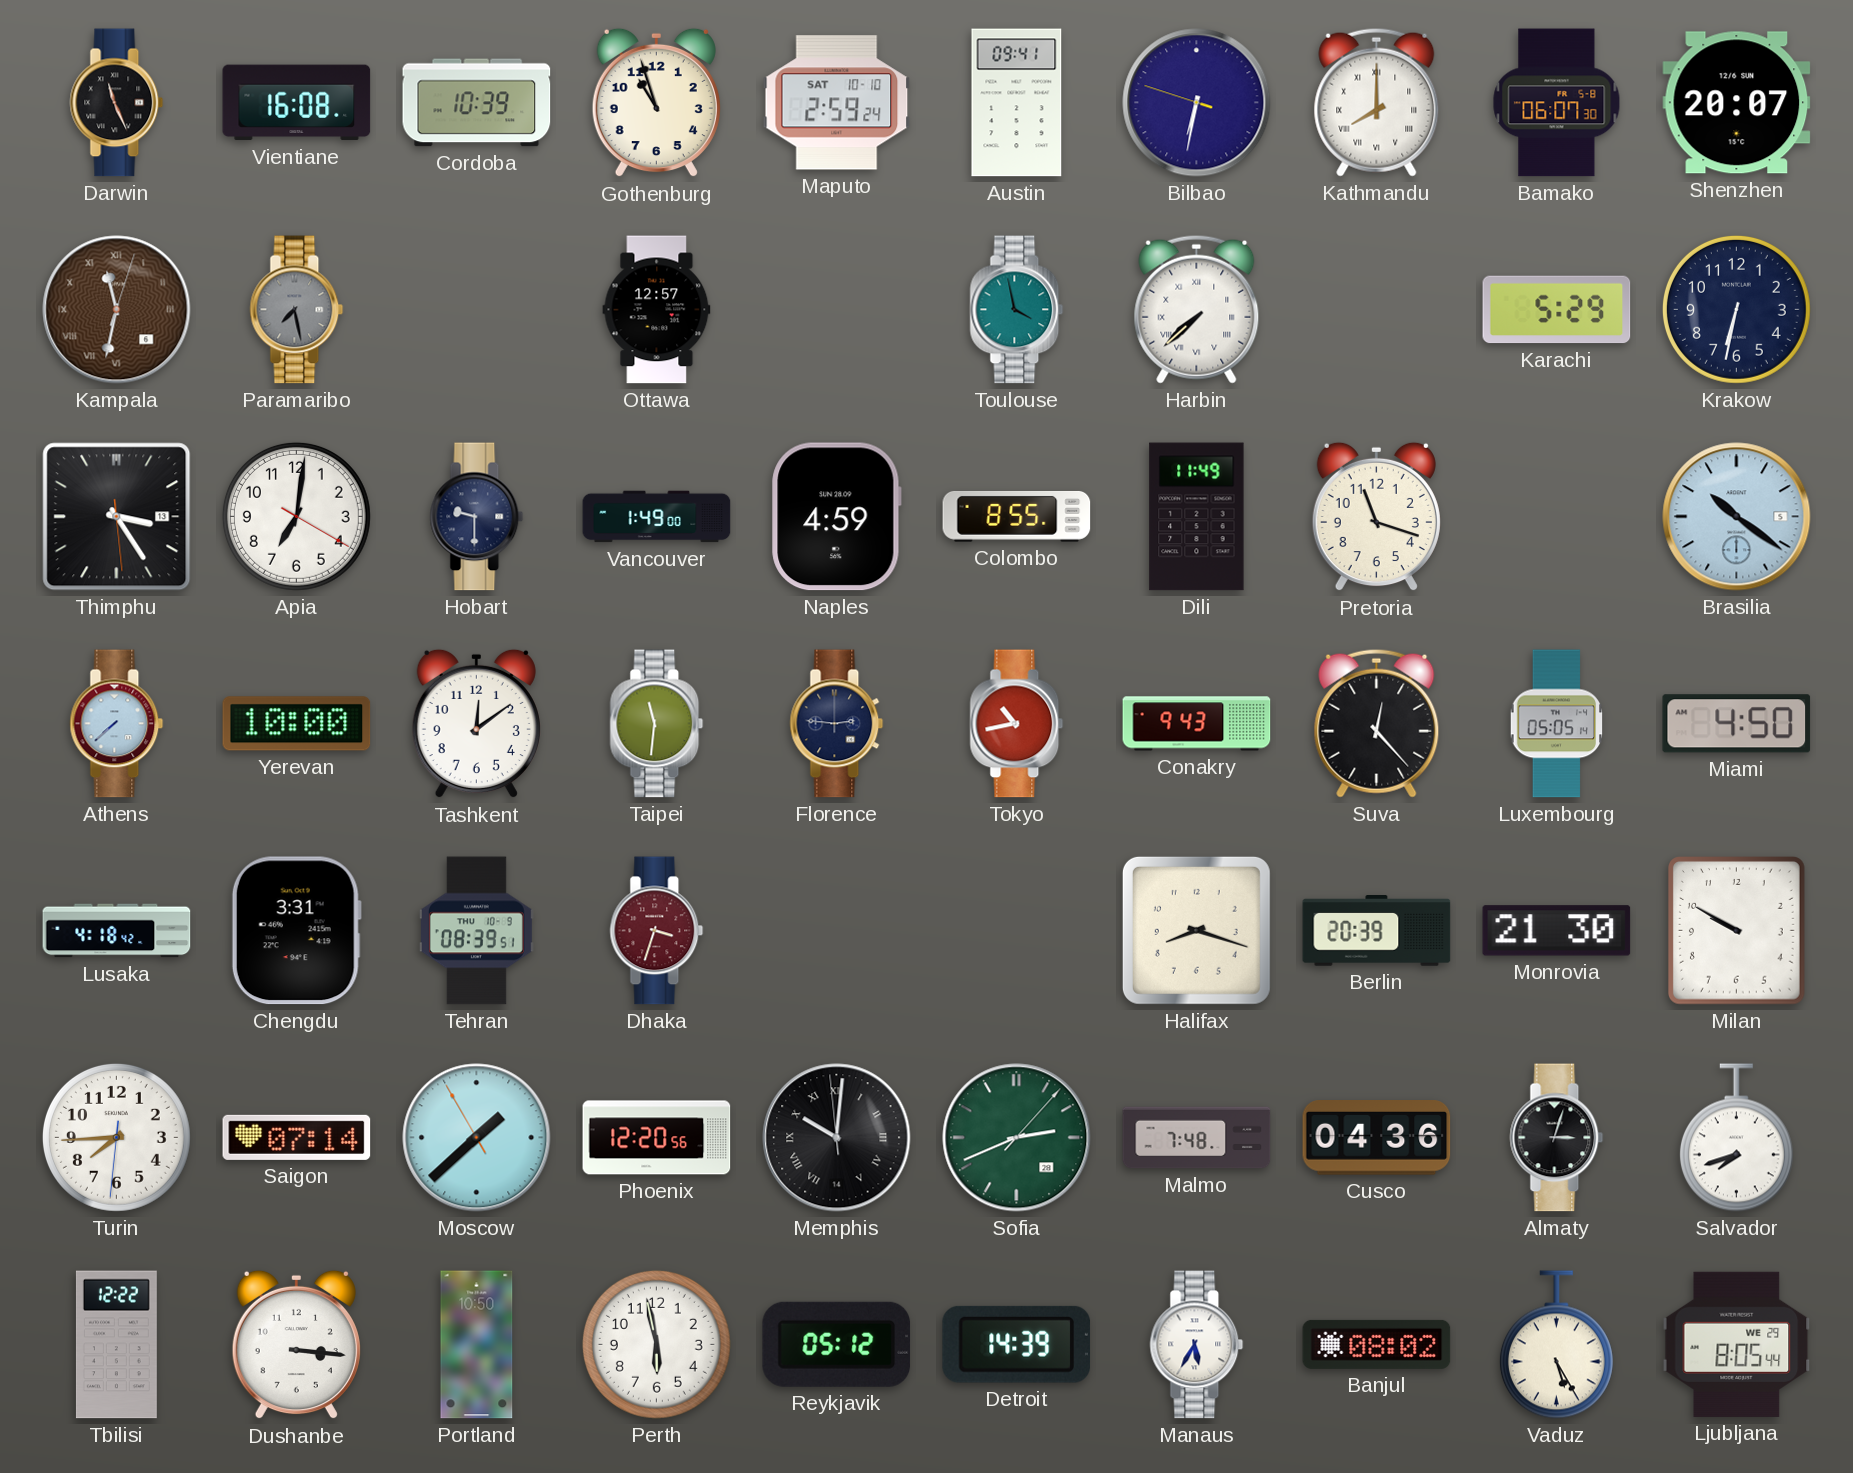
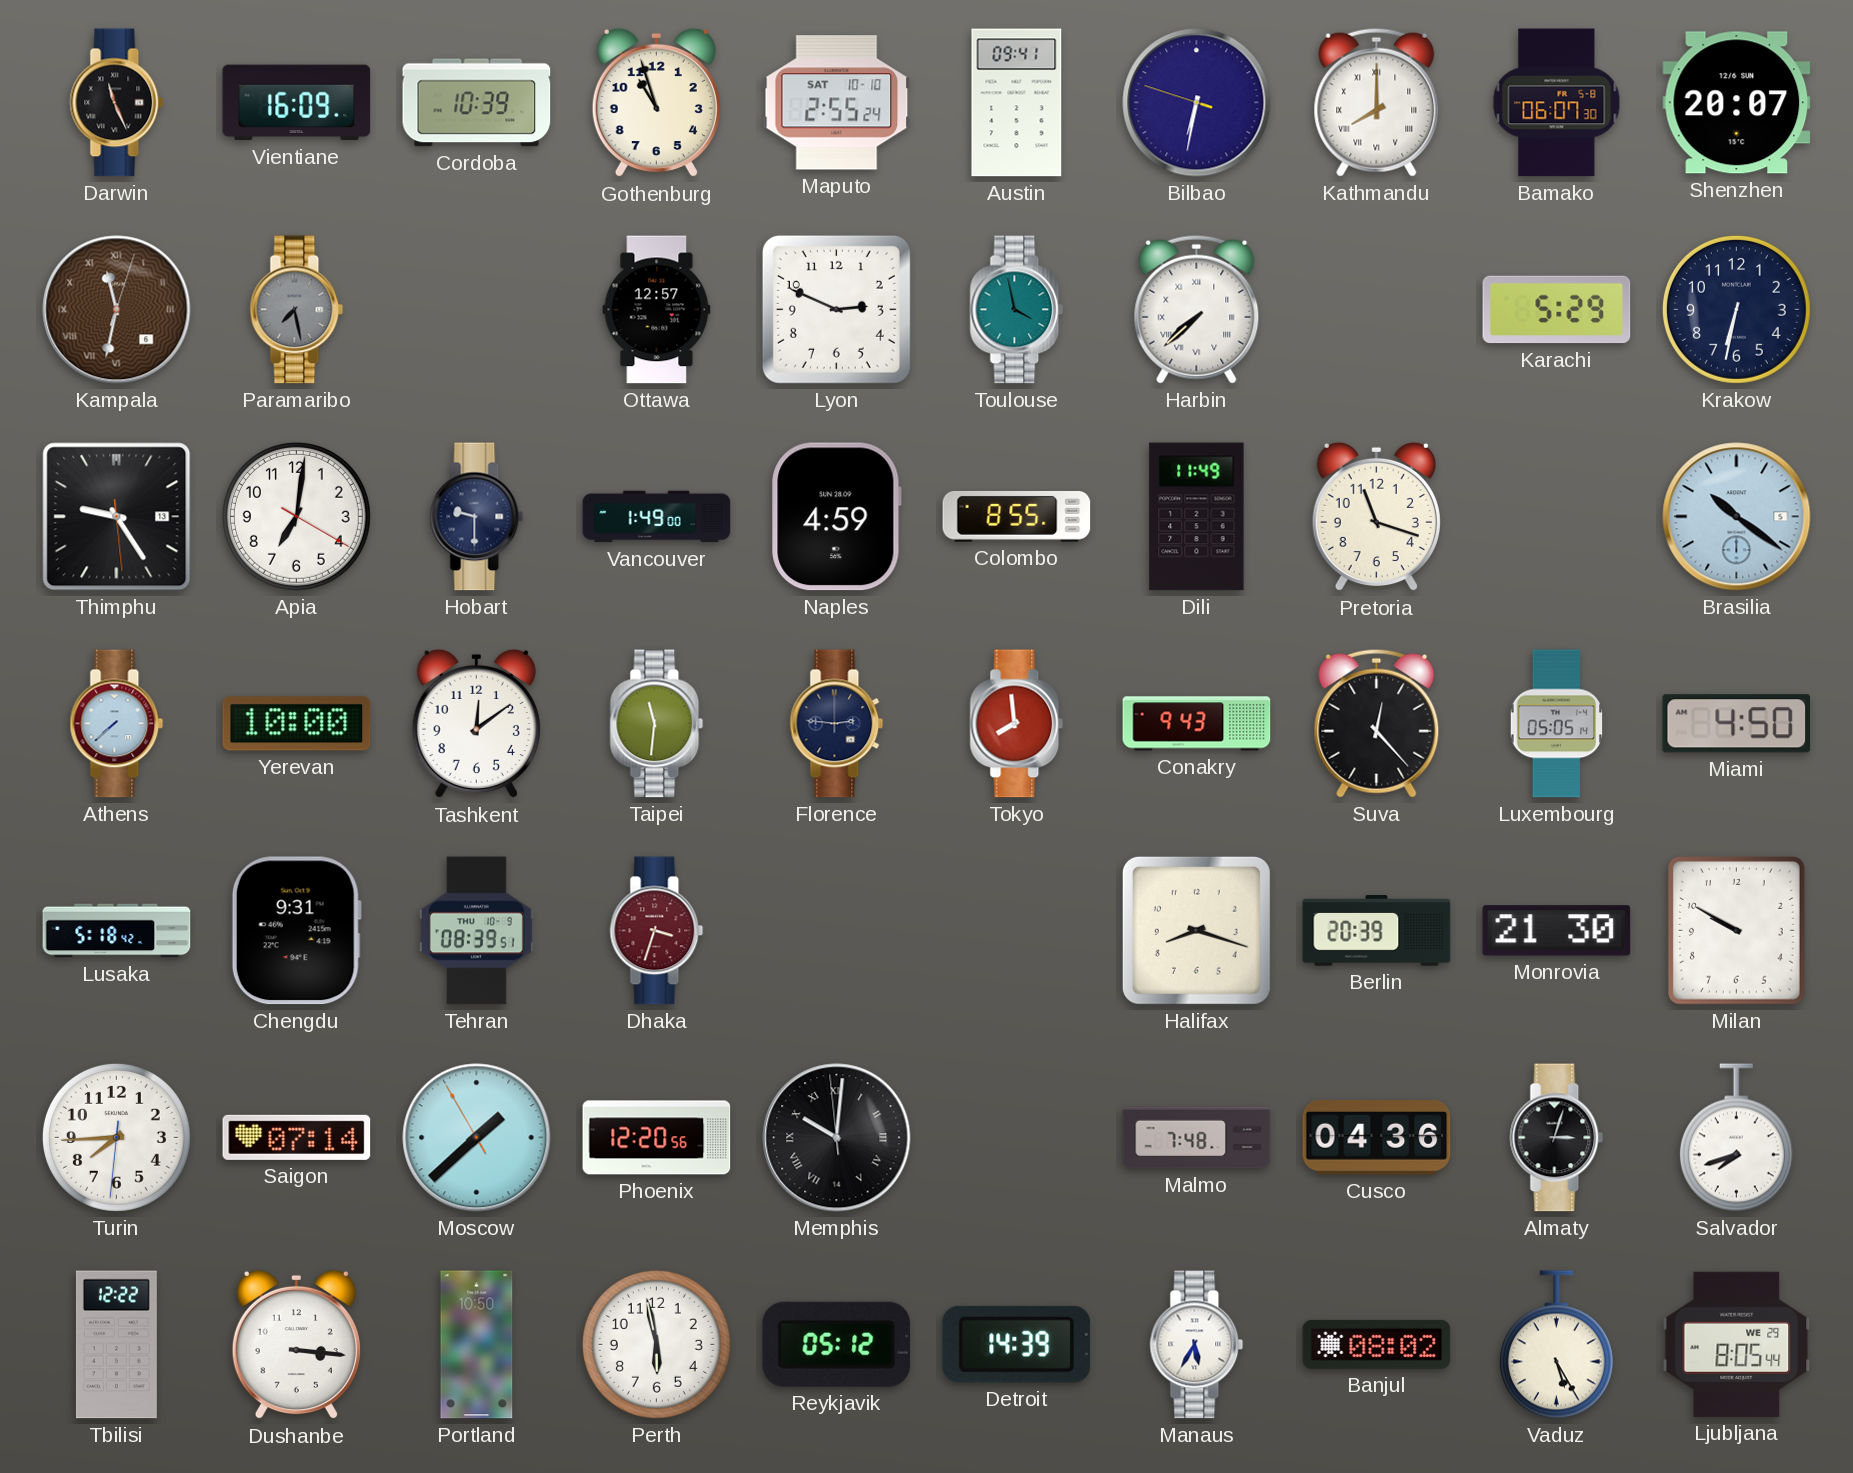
Vientiane: 16:08 -> 16:09
Maputo: 2:59 -> 2:55
Lyon: none -> 2:49
Thimphu: 3:24 -> 9:24
Tokyo: 10:43 -> 7:59
Lusaka: 4:18 -> 5:18
Chengdu: 3:31 -> 9:31
Sofia: 2:41 -> none
